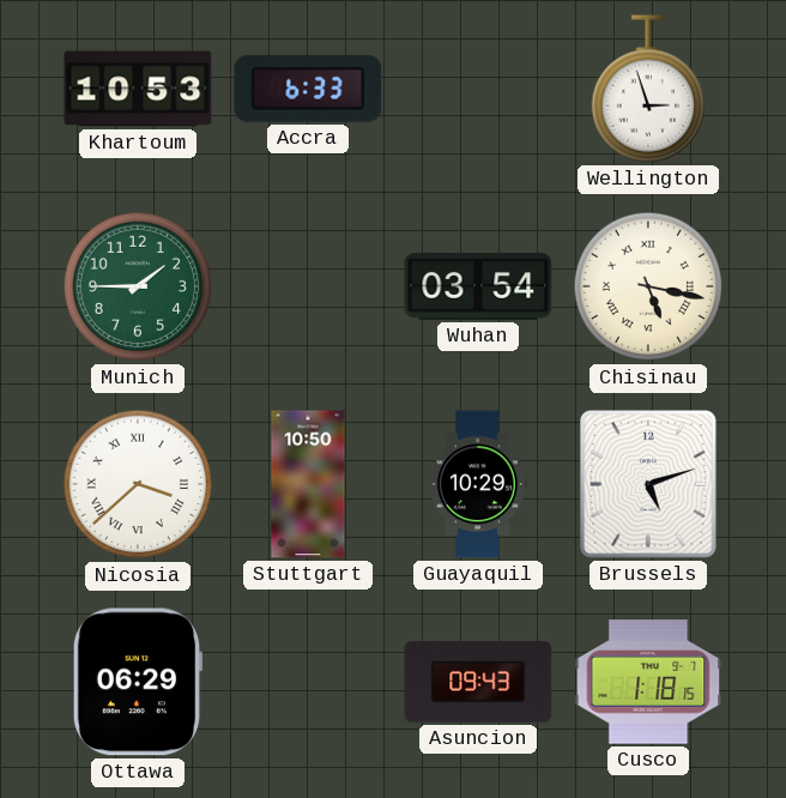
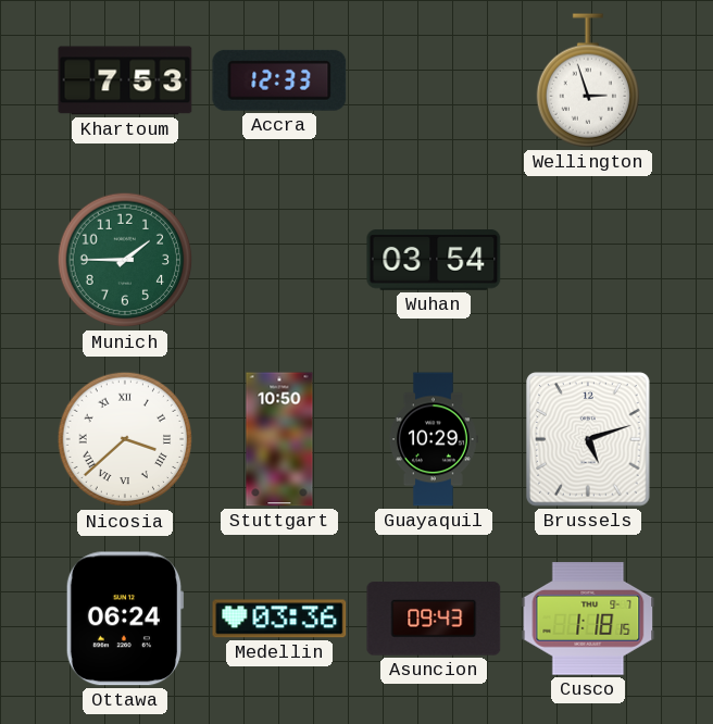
Khartoum: 10:53 -> 7:53
Accra: 6:33 -> 12:33
Chisinau: 5:17 -> none
Ottawa: 06:29 -> 06:24
Medellin: none -> 03:36
